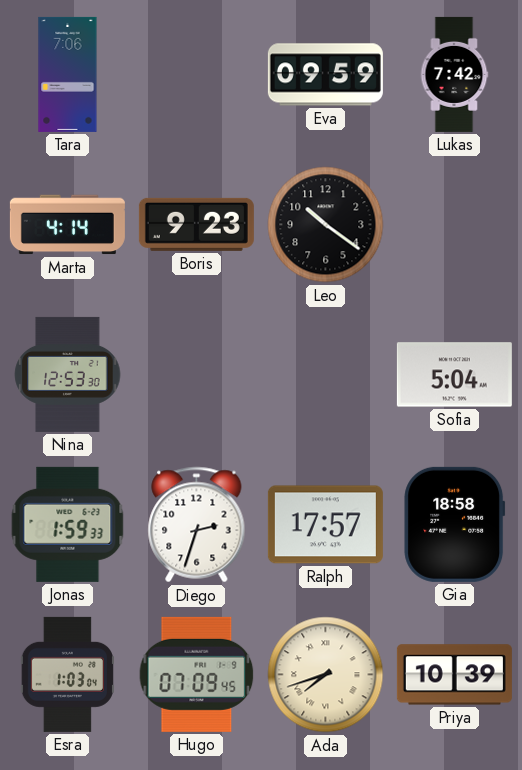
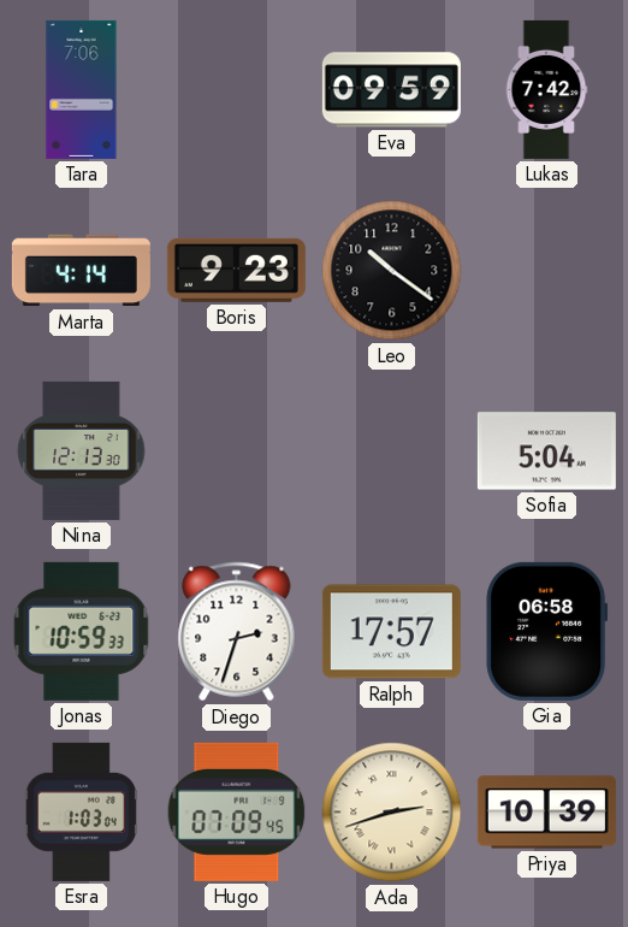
Nina: 12:53 -> 12:13
Jonas: 1:59 -> 10:59
Gia: 18:58 -> 06:58
Ada: 7:42 -> 2:42
